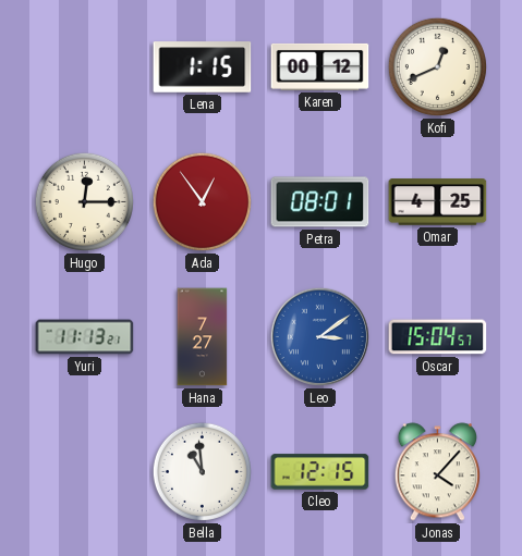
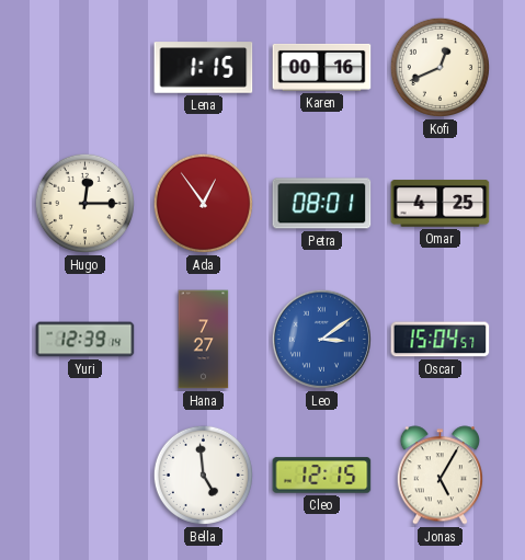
Karen: 00:12 -> 00:16
Yuri: 11:13 -> 12:39
Bella: 10:59 -> 4:59
Jonas: 4:07 -> 5:05
